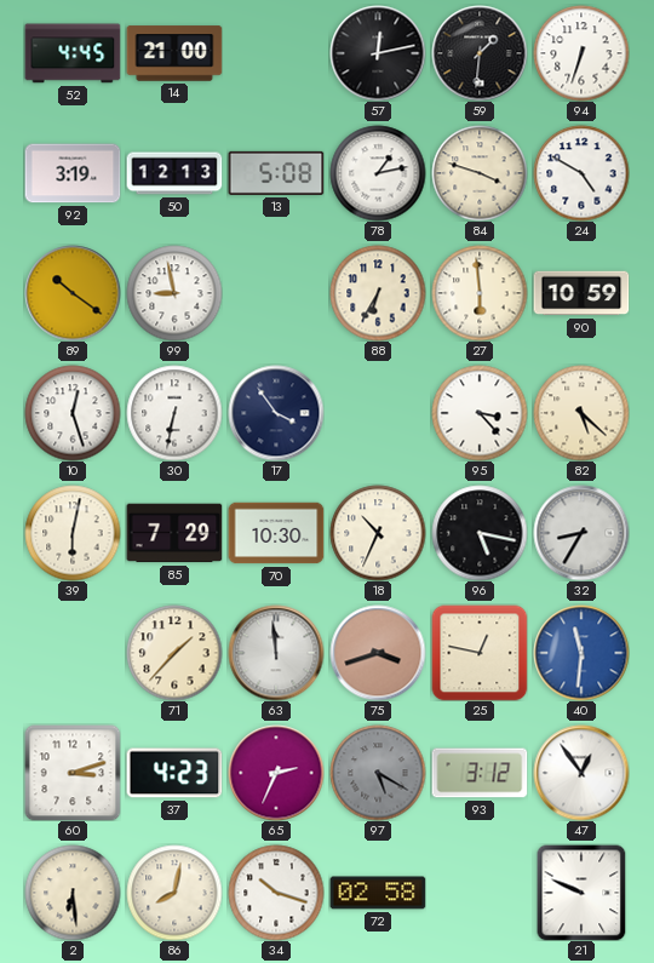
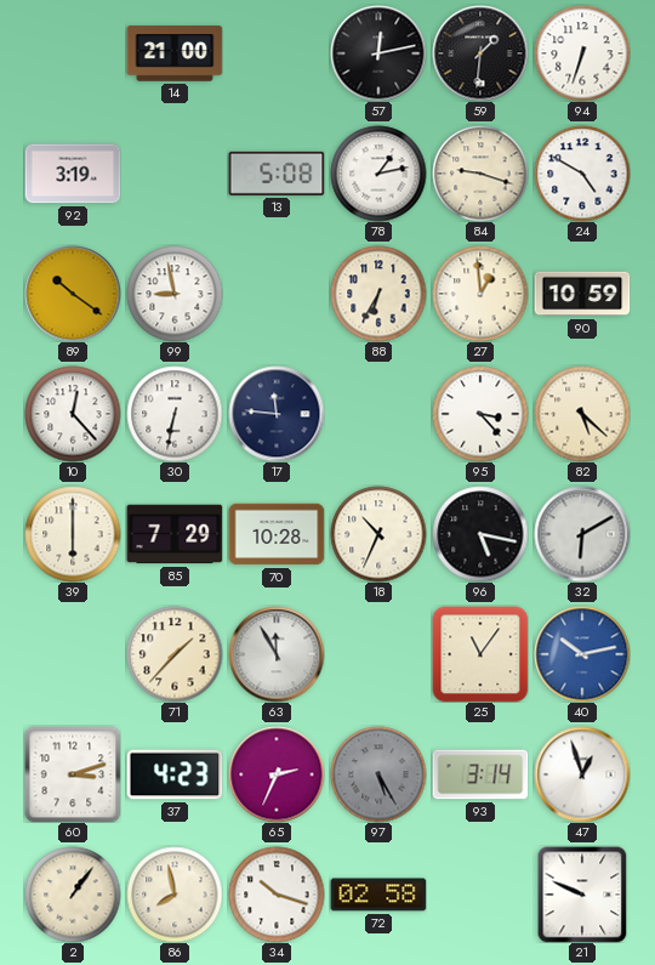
52: 4:45 -> none
50: 12:13 -> none
84: 3:48 -> 9:18
27: 5:59 -> 12:59
10: 12:27 -> 12:23
17: 3:54 -> 11:46
39: 6:02 -> 6:00
70: 10:30 -> 10:28
32: 8:35 -> 6:10
63: 11:59 -> 11:55
75: 3:42 -> none
25: 12:47 -> 11:06
40: 11:31 -> 10:13
97: 5:20 -> 5:25
93: 3:12 -> 3:14
47: 12:54 -> 12:57
2: 6:29 -> 1:06
86: 8:02 -> 7:58
